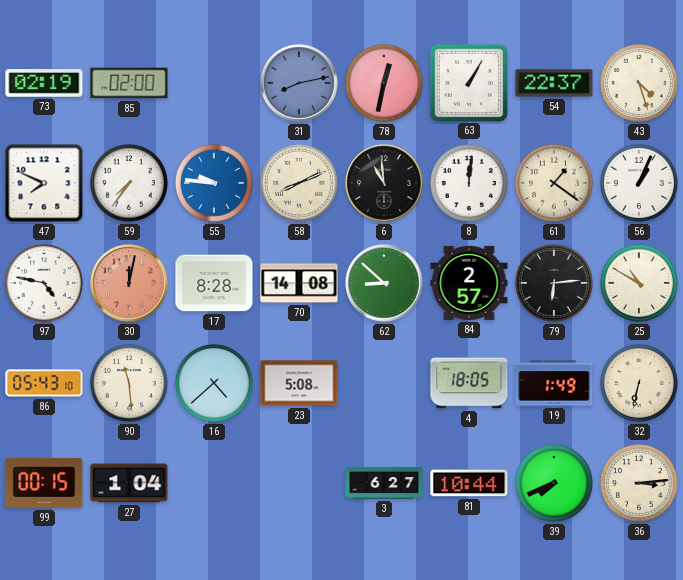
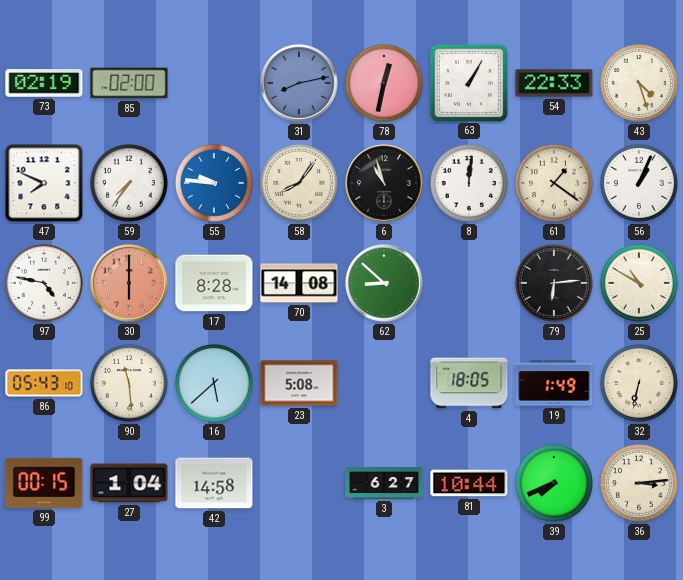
54: 22:37 -> 22:33
58: 8:11 -> 8:06
6: 10:59 -> 10:57
30: 12:02 -> 6:00
84: 2:57 -> none
16: 4:38 -> 5:38
42: none -> 14:58
